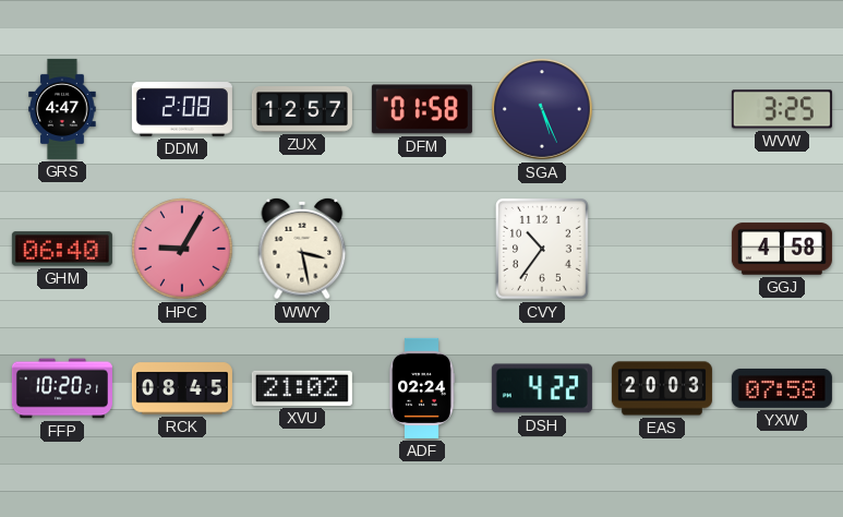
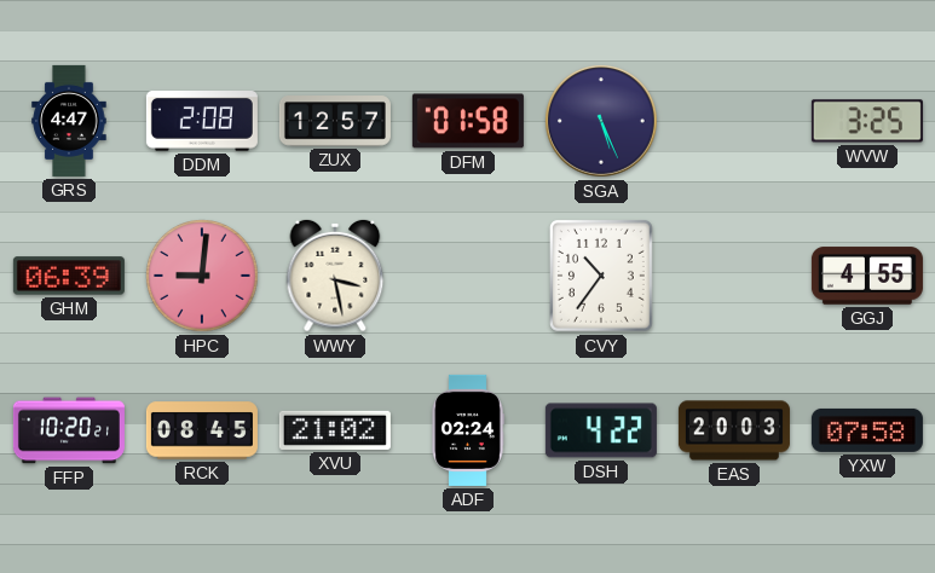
GHM: 06:40 -> 06:39
HPC: 9:05 -> 9:01
GGJ: 4:58 -> 4:55
